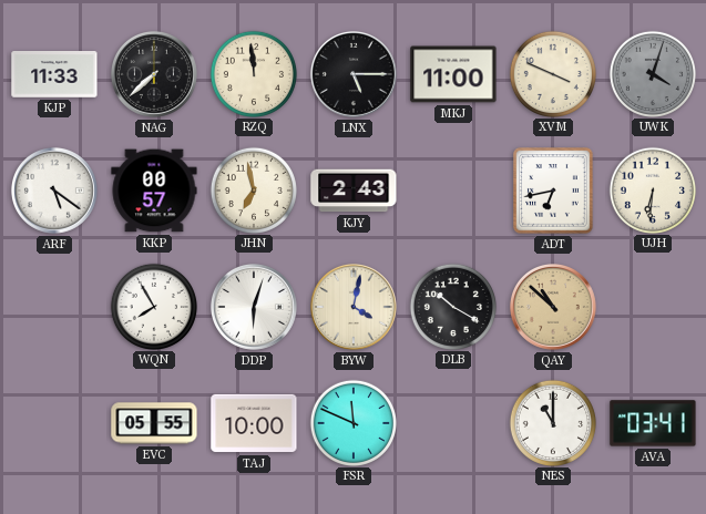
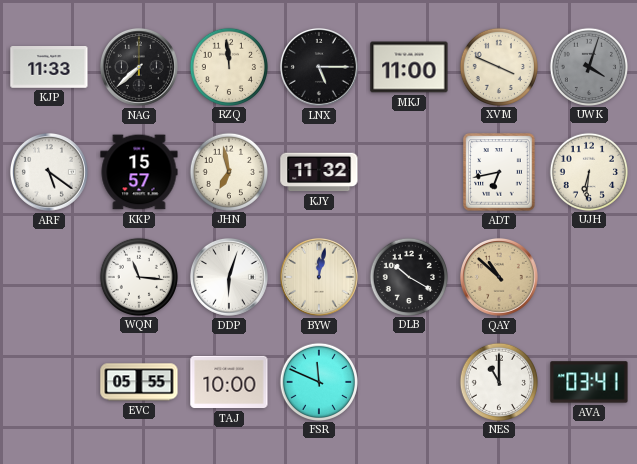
KKP: 00:57 -> 15:57
KJY: 2:43 -> 11:32
WQN: 7:55 -> 11:16
BYW: 4:02 -> 12:02
